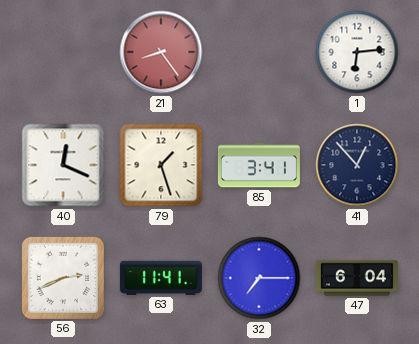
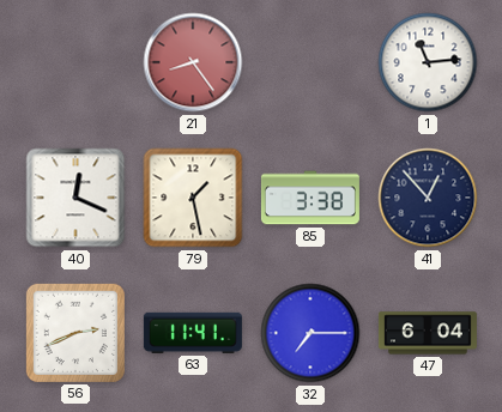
1: 6:14 -> 11:14
79: 1:27 -> 1:28
85: 3:41 -> 3:38
